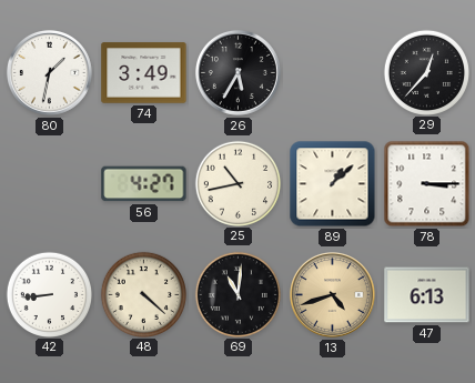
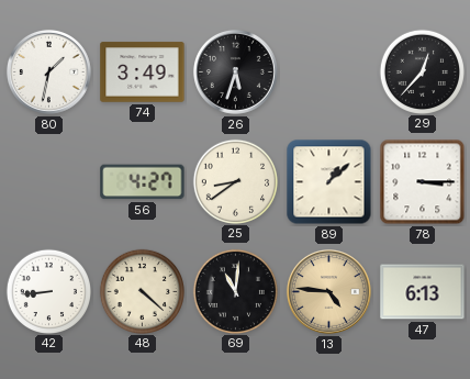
26: 5:35 -> 5:33
25: 10:43 -> 8:39
13: 4:42 -> 4:46
